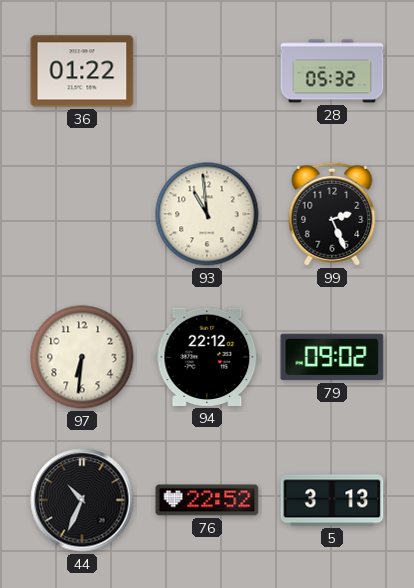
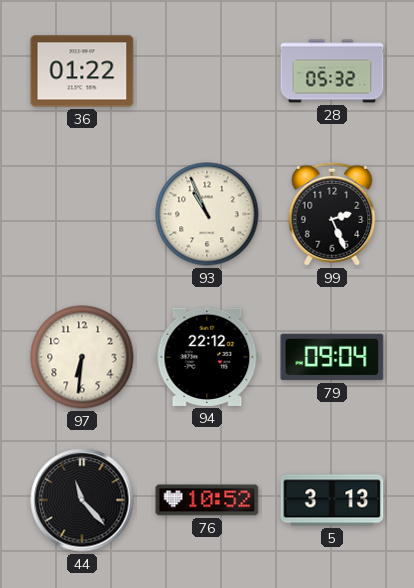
93: 10:59 -> 10:56
79: 09:02 -> 09:04
44: 10:34 -> 11:23
76: 22:52 -> 10:52
